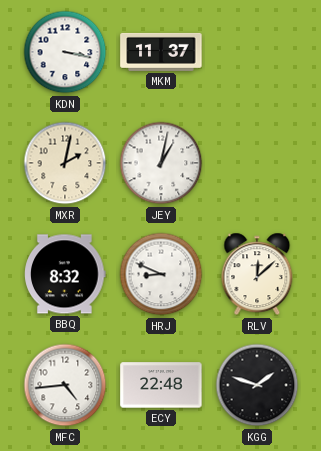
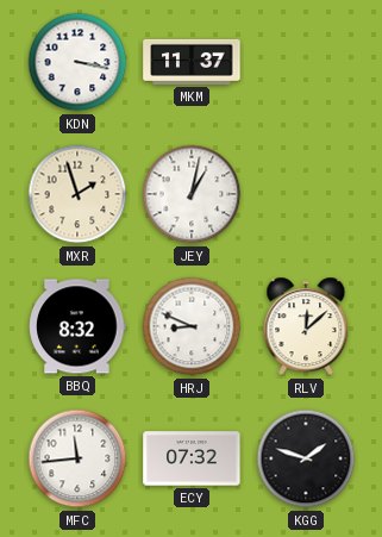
MXR: 2:02 -> 1:57
MFC: 4:44 -> 11:44
ECY: 22:48 -> 07:32
